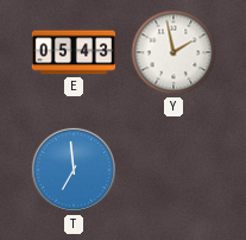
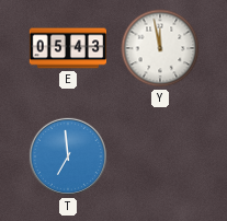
Y: 1:58 -> 11:58
